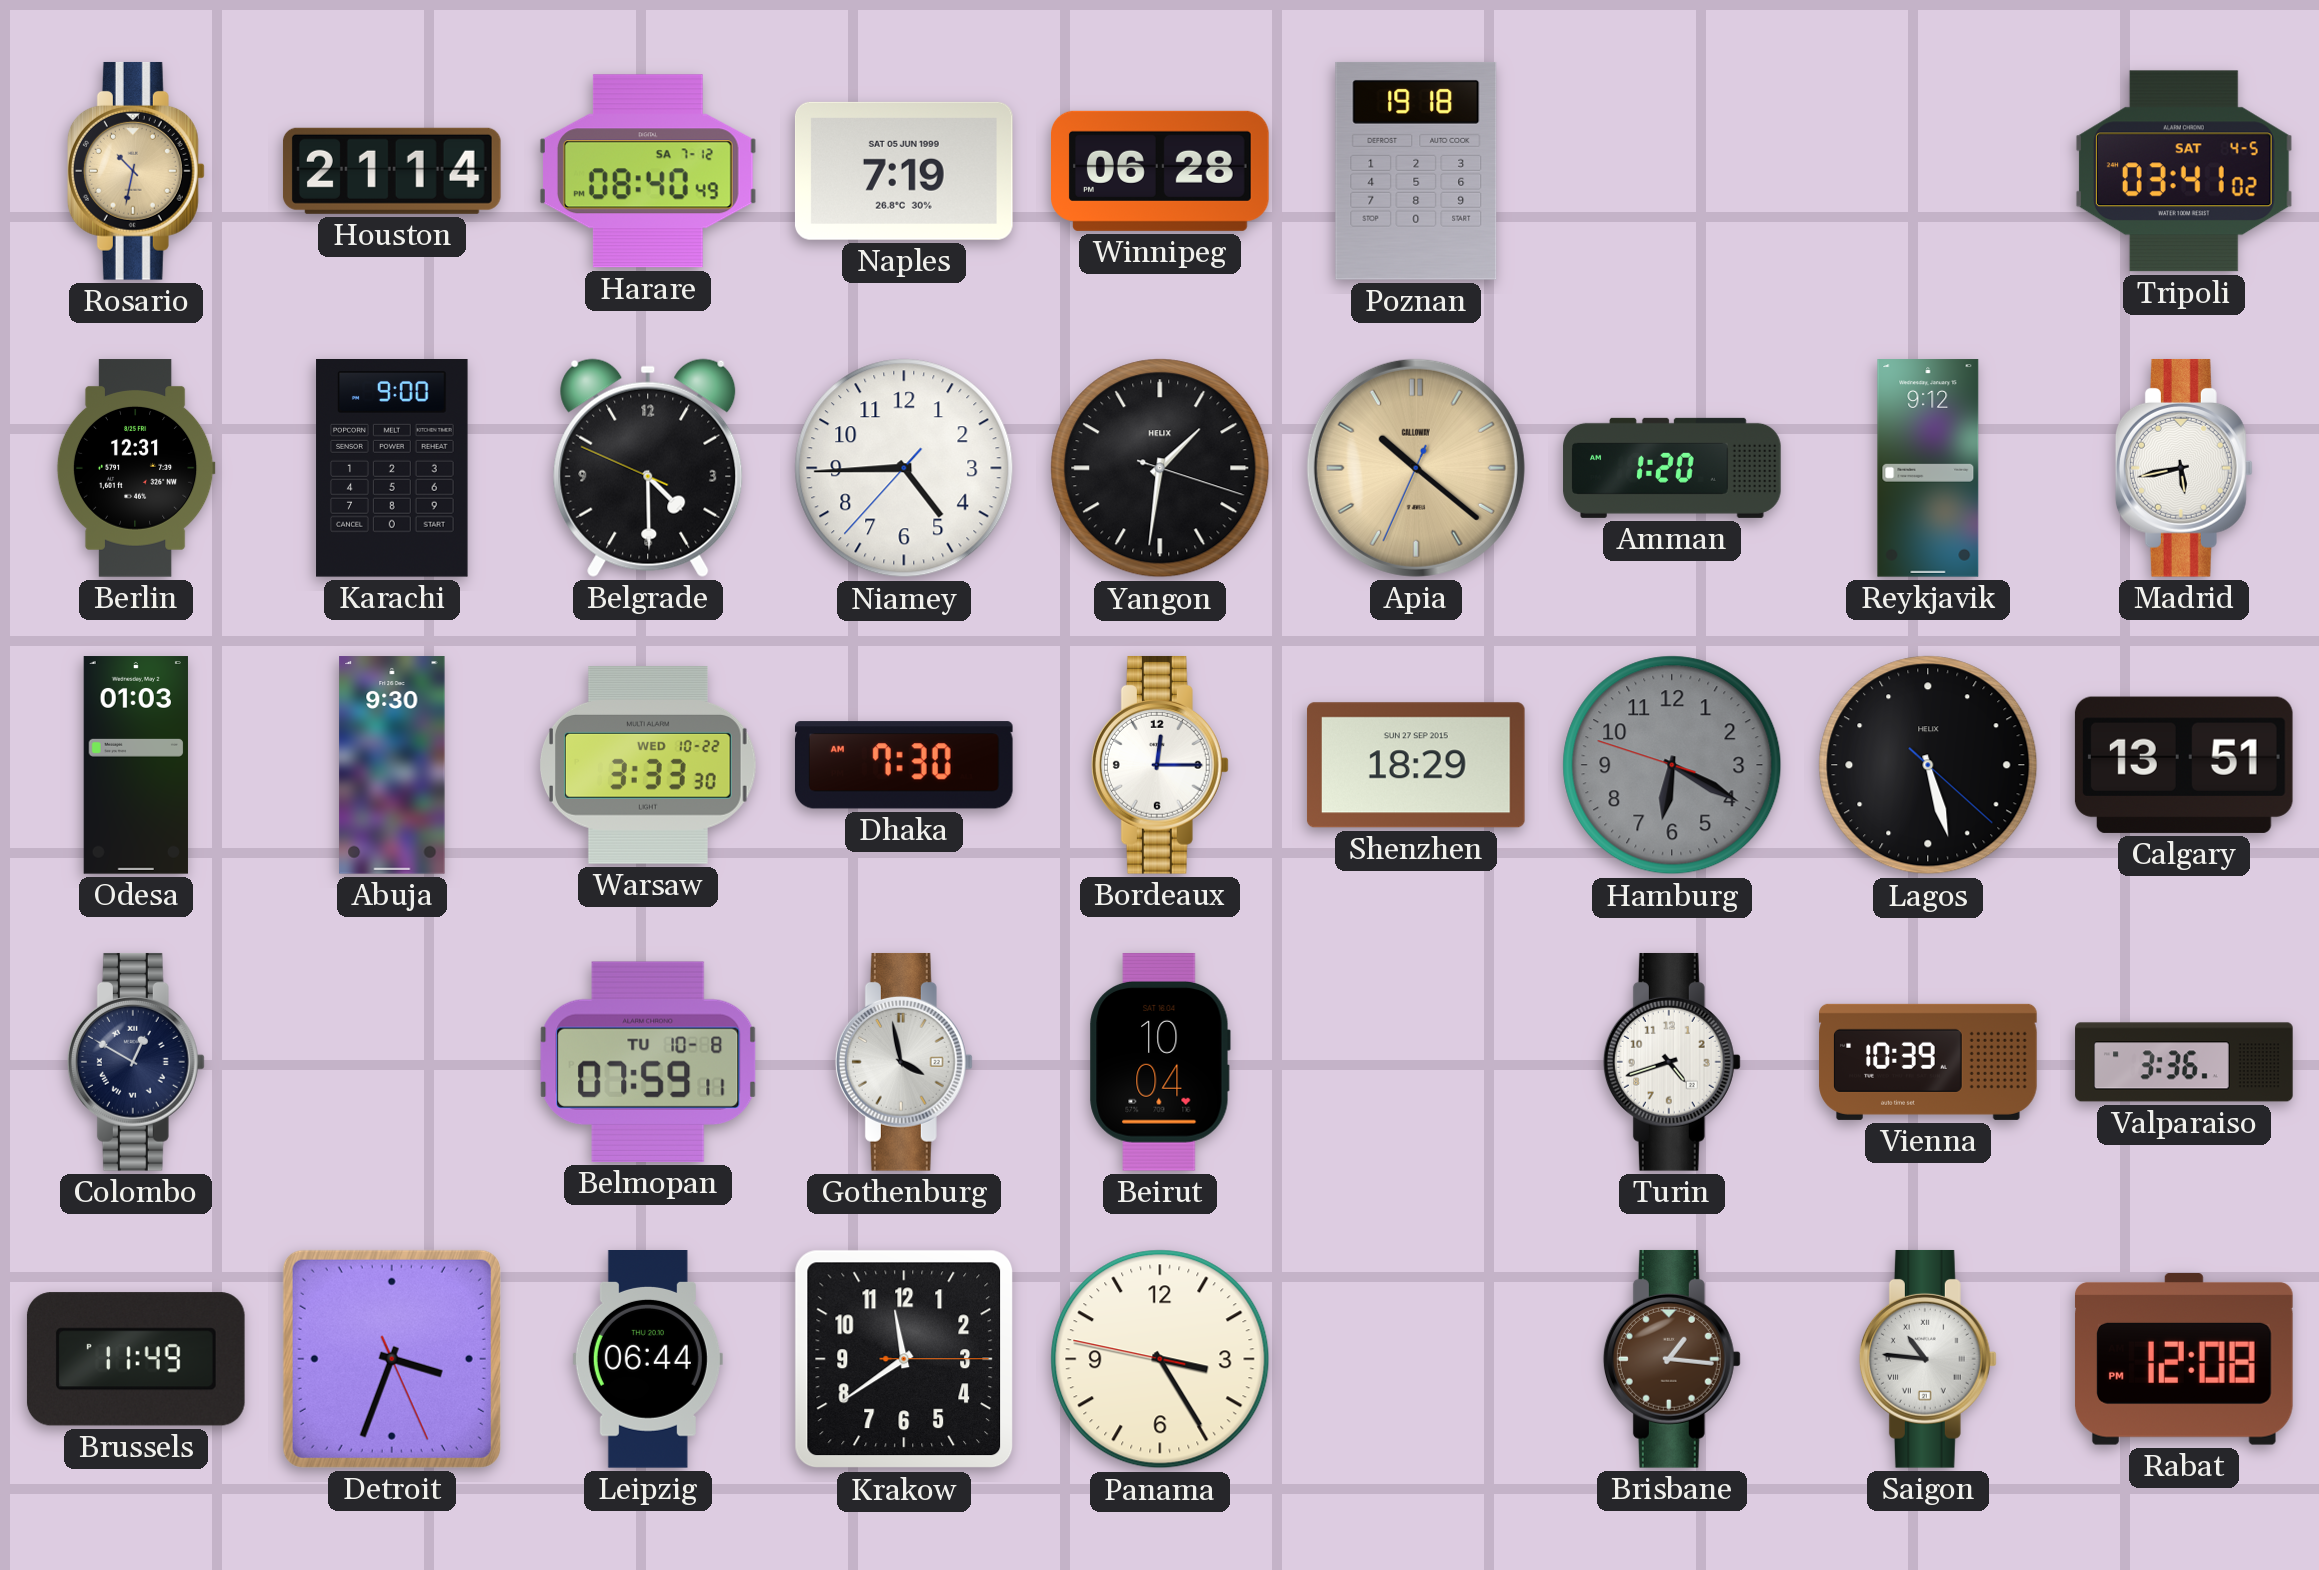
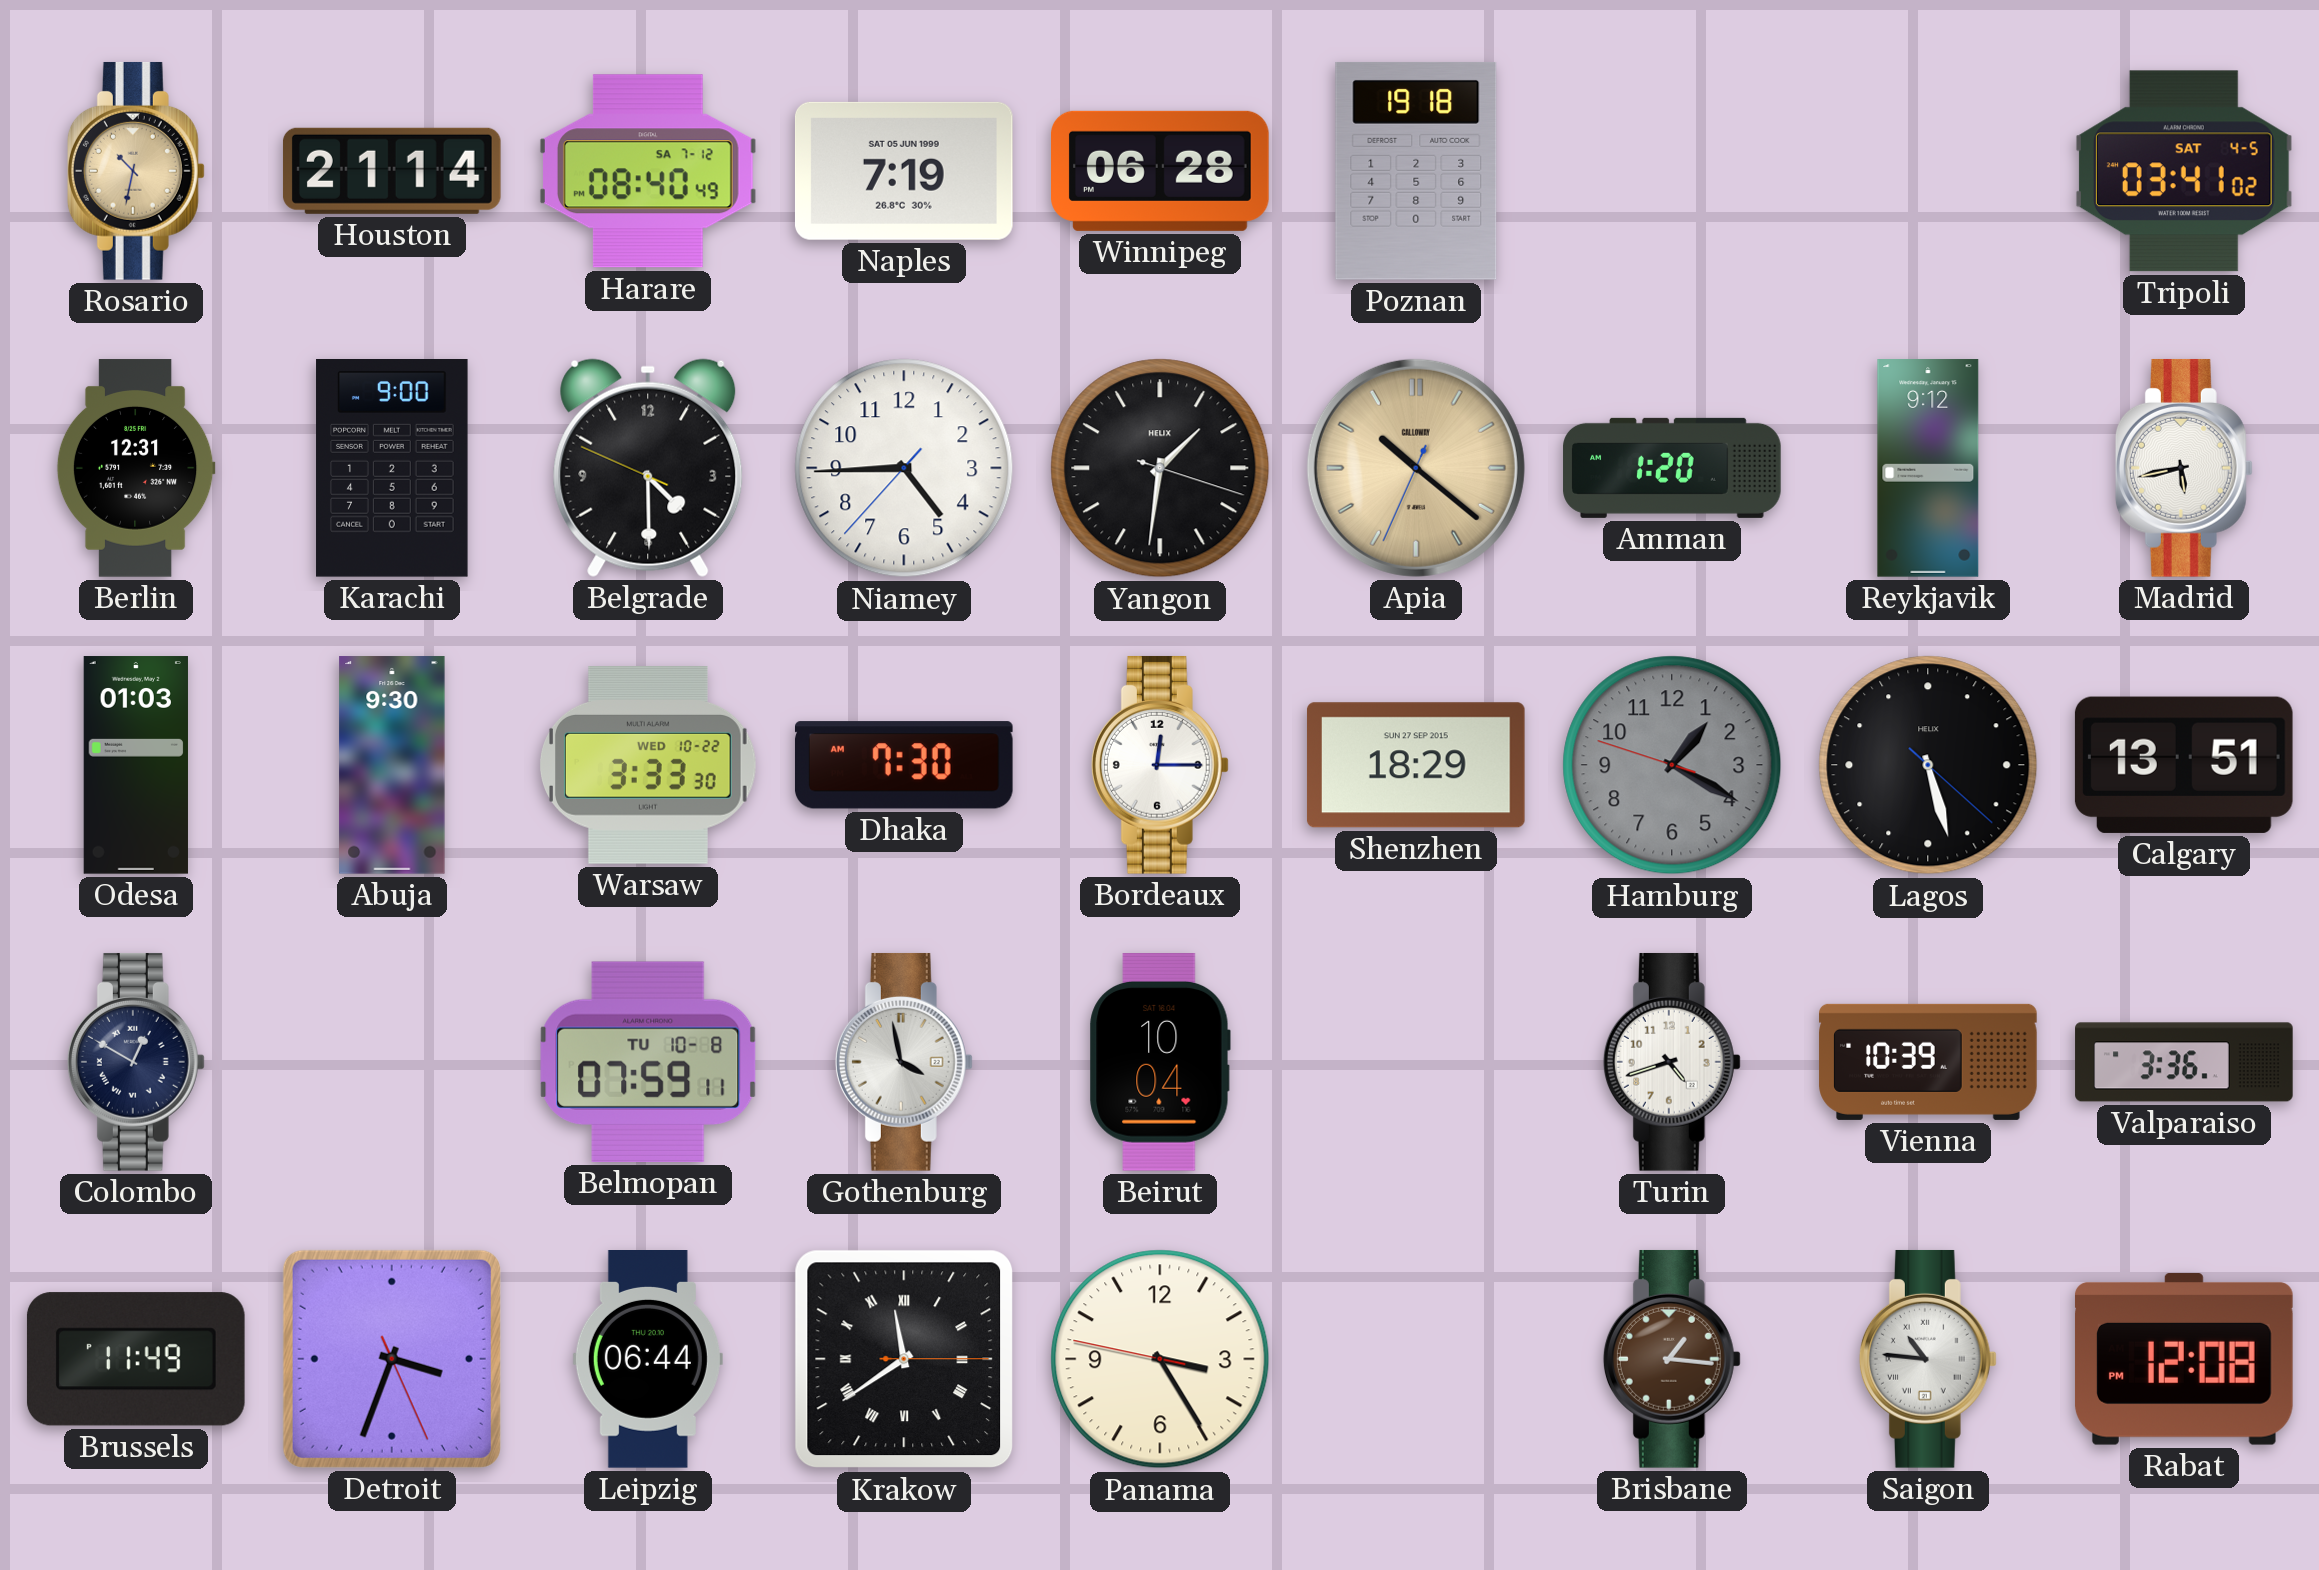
Hamburg: 6:19 -> 1:19
Krakow numerals: Arabic -> Roman
